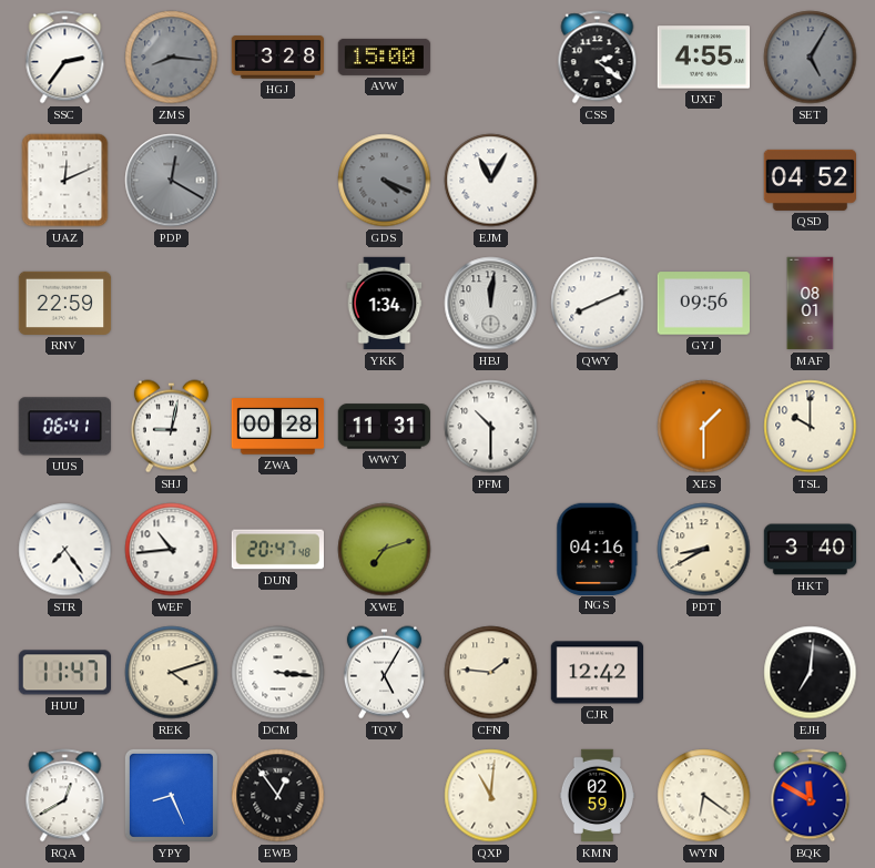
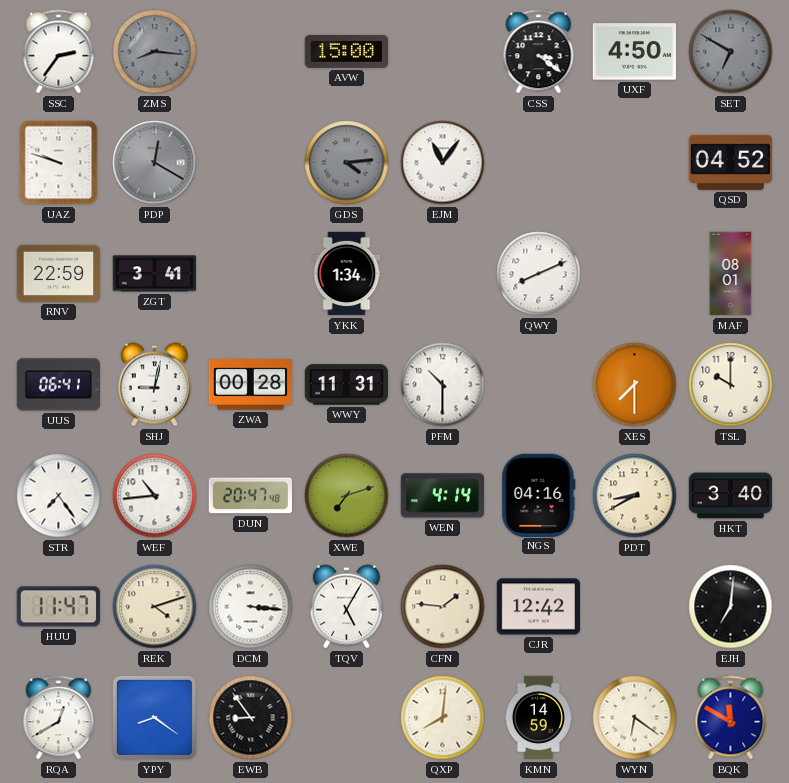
HGJ: 3:28 -> none
CSS: 2:21 -> 3:21
UXF: 4:55 -> 4:50
SET: 5:05 -> 6:50
UAZ: 12:11 -> 9:48
GDS: 4:19 -> 4:14
EJM: 11:05 -> 11:06
ZGT: none -> 3:41
HBJ: 12:01 -> none
GYJ: 09:56 -> none
XES: 1:30 -> 7:30
WEN: none -> 4:14
YPY: 8:26 -> 8:21
EWB: 12:54 -> 8:54
QXP: 11:01 -> 8:01
KMN: 02:59 -> 14:59
